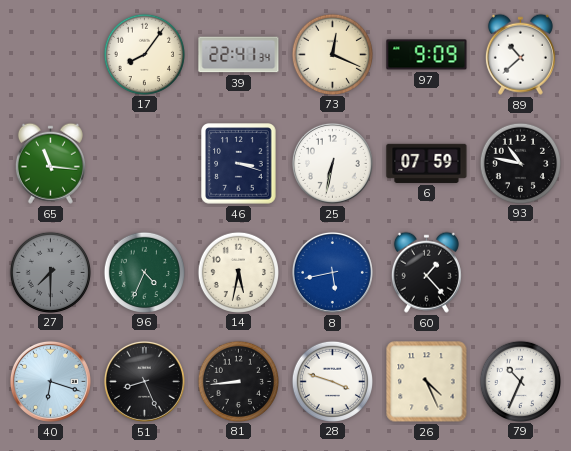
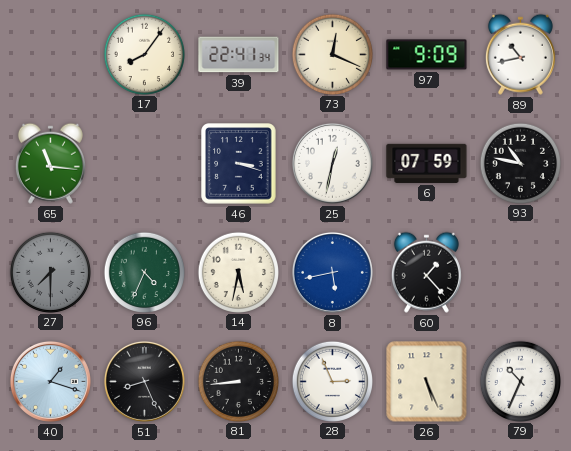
89: 10:38 -> 10:43
25: 6:32 -> 12:32
40: 6:18 -> 1:18
28: 3:48 -> 2:56
26: 4:26 -> 5:26
